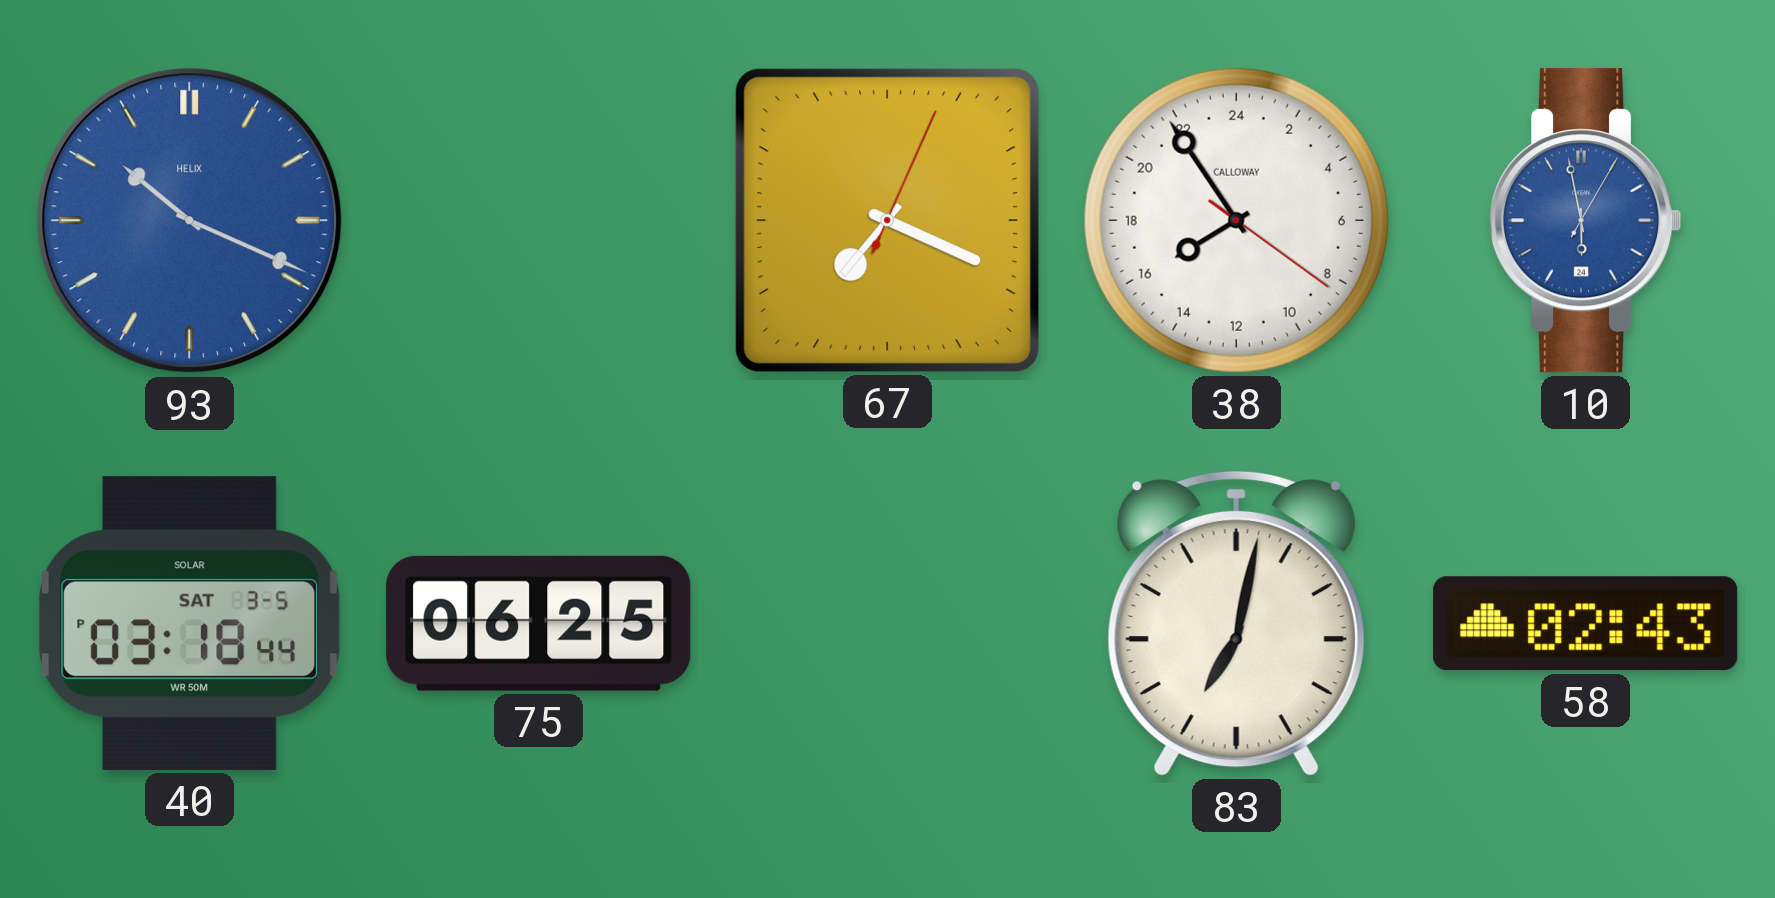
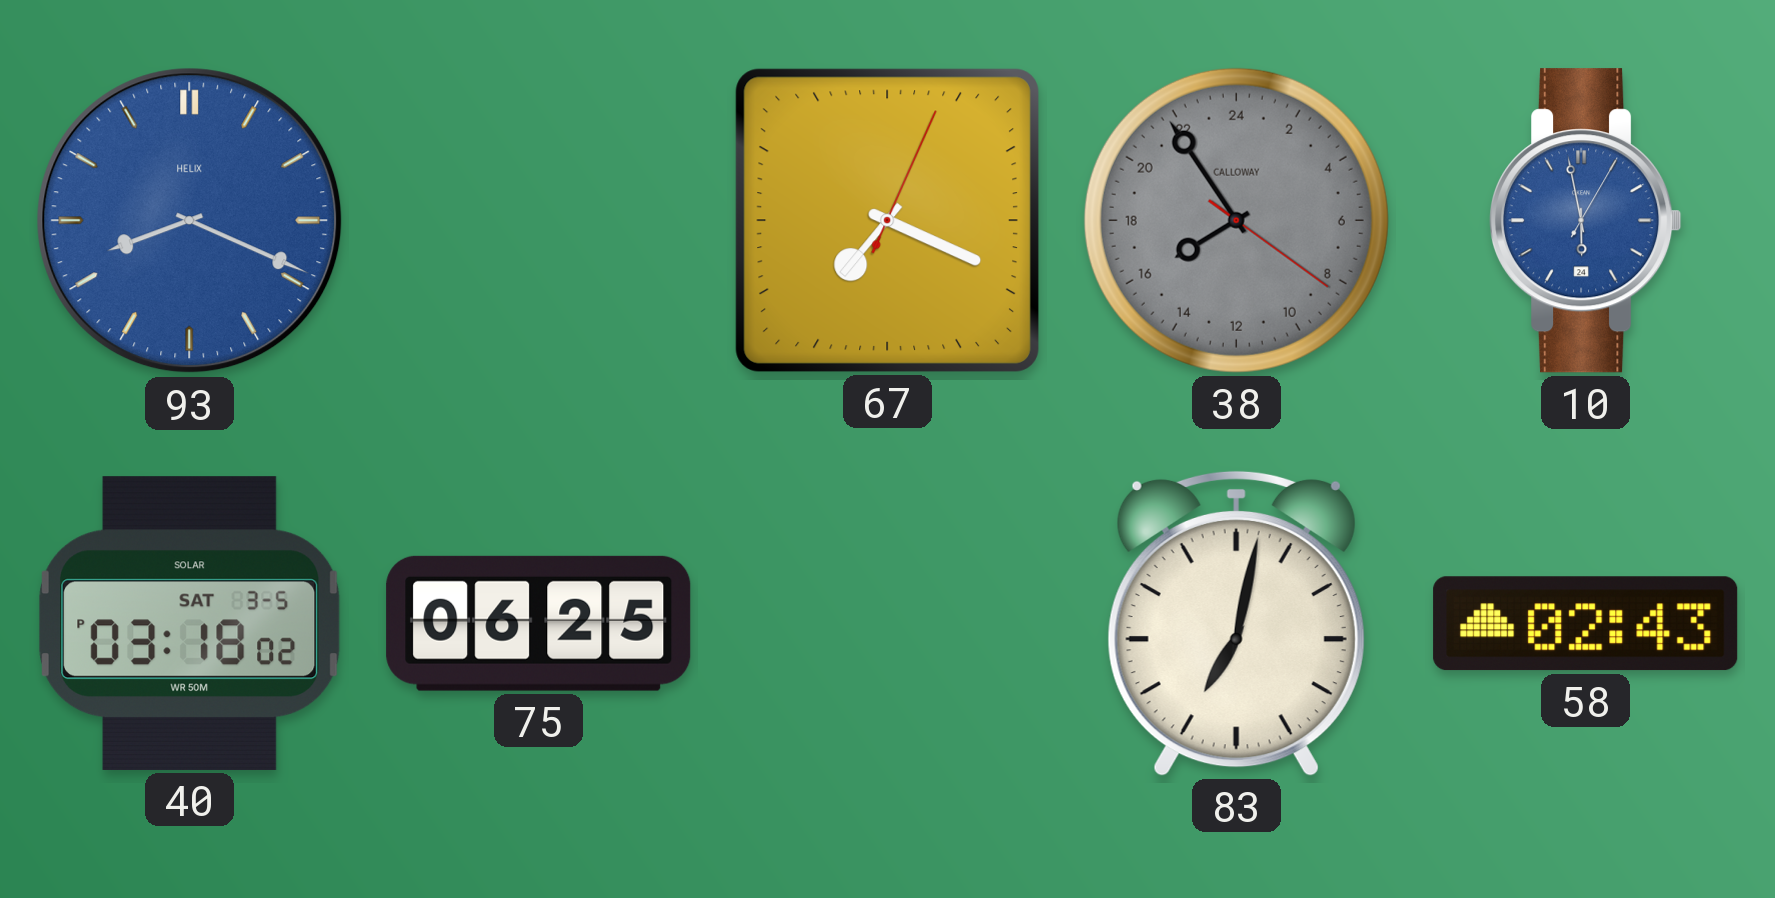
93: 10:19 -> 8:19
38 dial: white -> grey
40: 03:18:44 PM -> 03:18:02 PM
